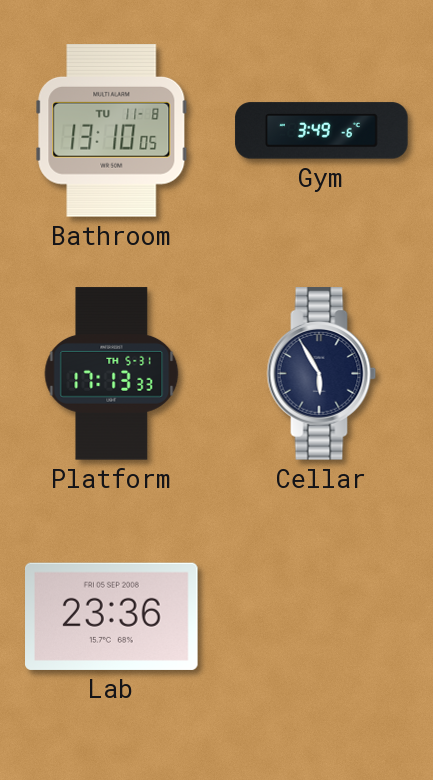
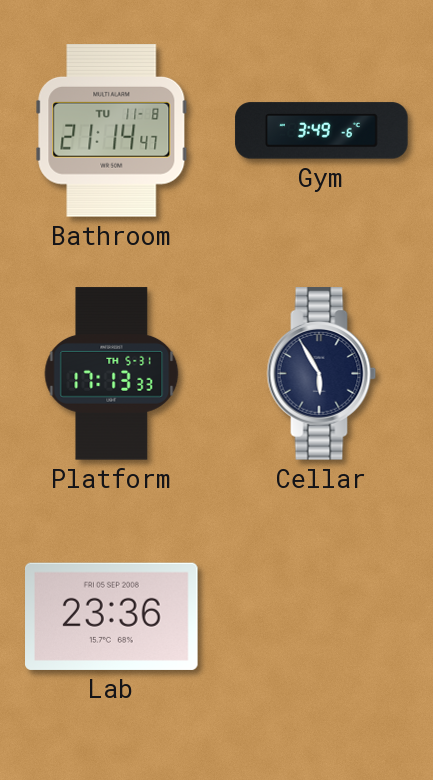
Bathroom: 13:10 -> 21:14
